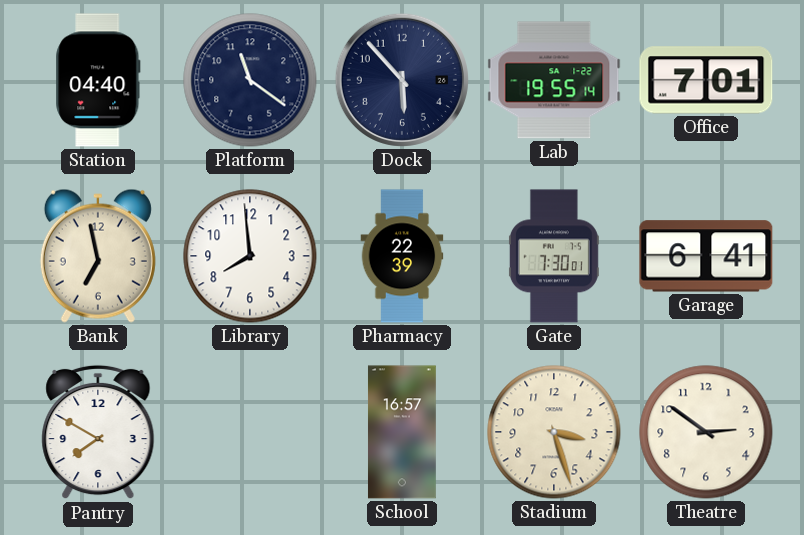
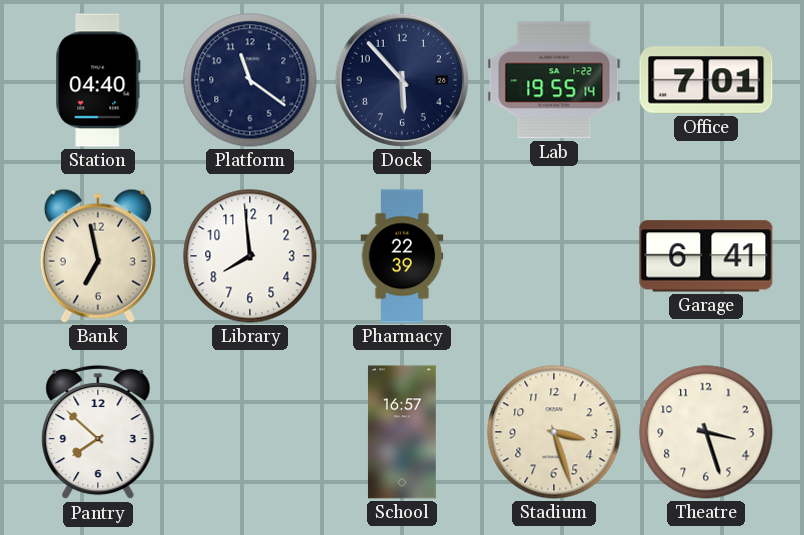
Gate: 7:30 -> none
Pantry: 7:50 -> 7:52
Theatre: 2:51 -> 3:27
